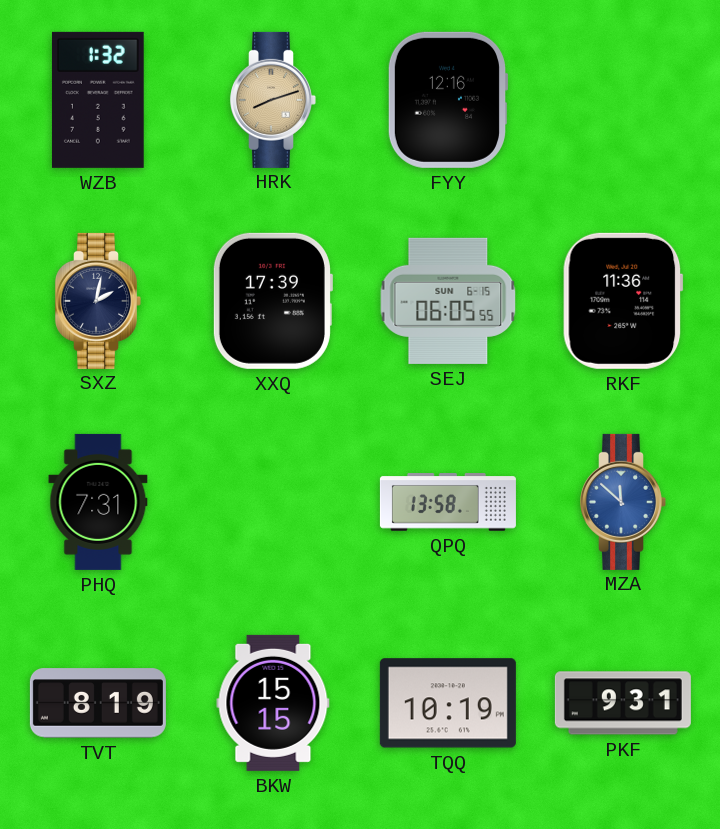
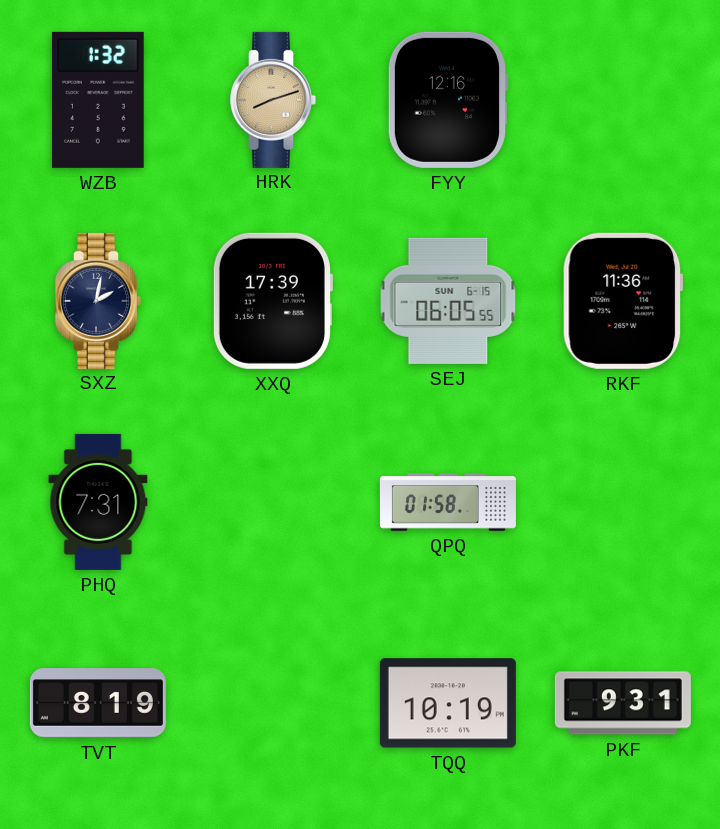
QPQ: 13:58 -> 01:58
MZA: 11:52 -> none
BKW: 15:15 -> none
